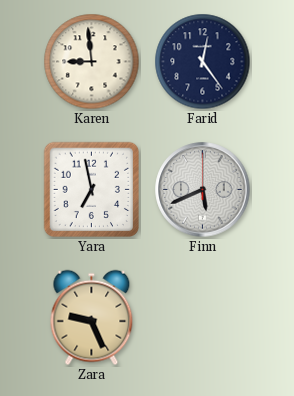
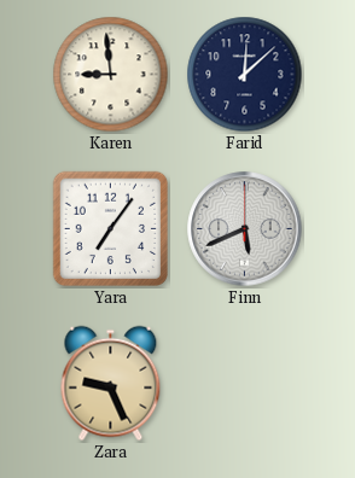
Farid: 12:24 -> 12:08
Yara: 6:58 -> 7:06
